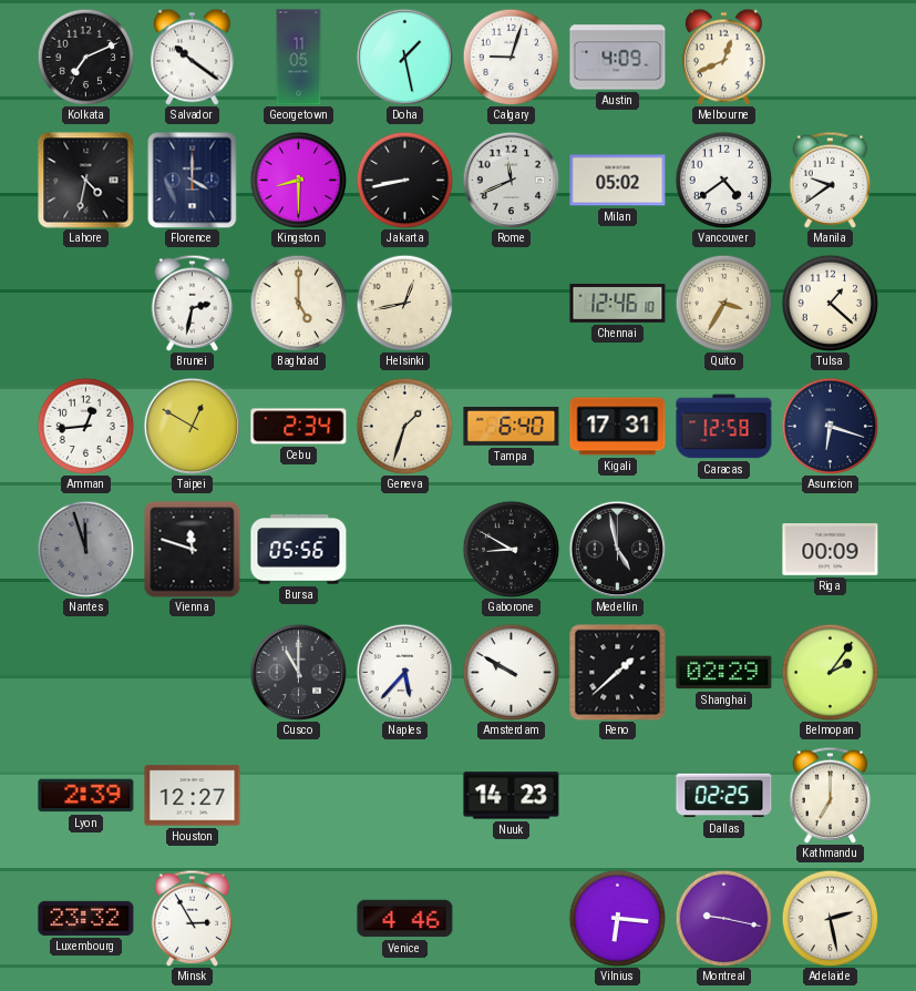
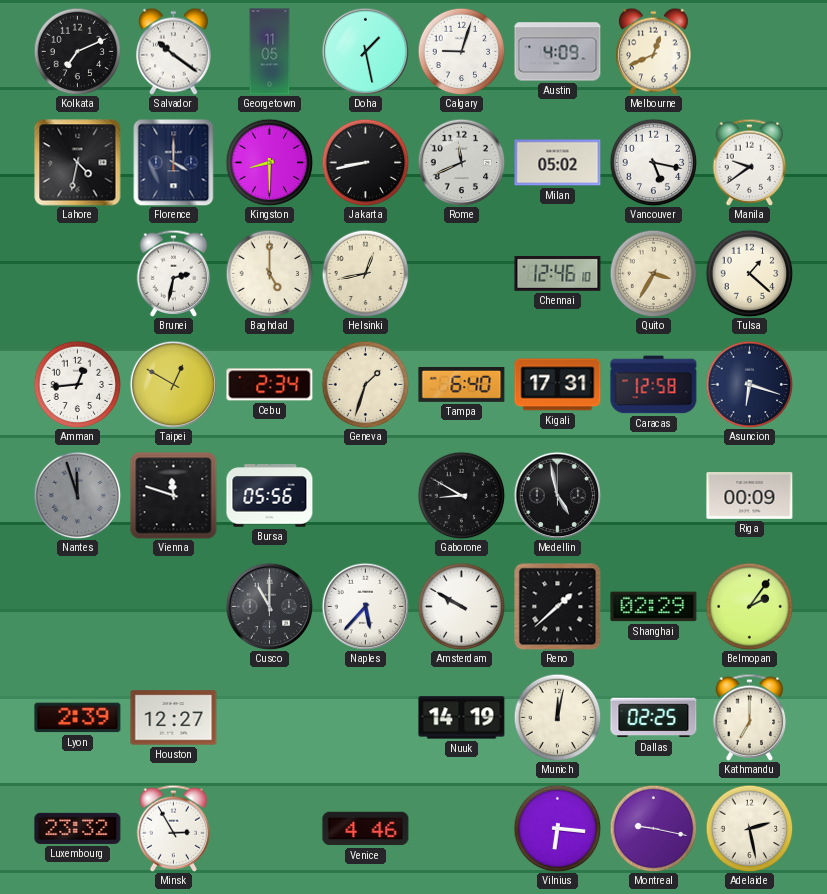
Vancouver: 4:39 -> 5:17
Nuuk: 14:23 -> 14:19
Munich: none -> 12:02
